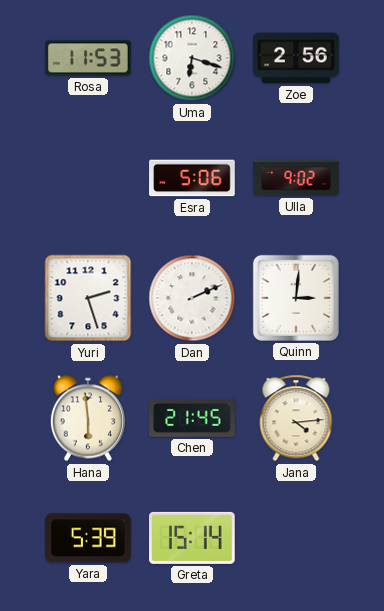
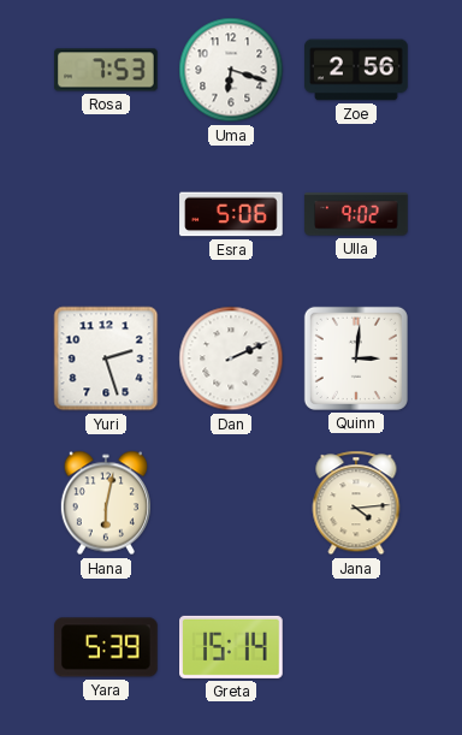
Rosa: 11:53 -> 7:53
Hana: 5:59 -> 6:02
Chen: 21:45 -> none
